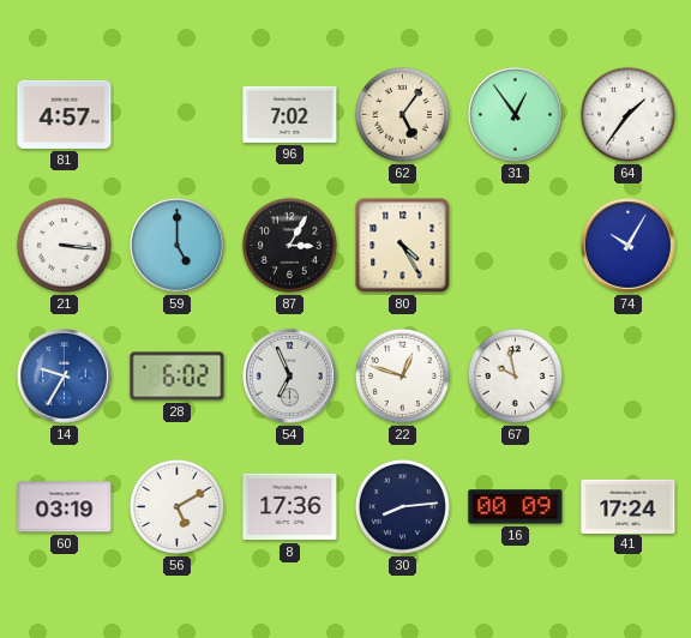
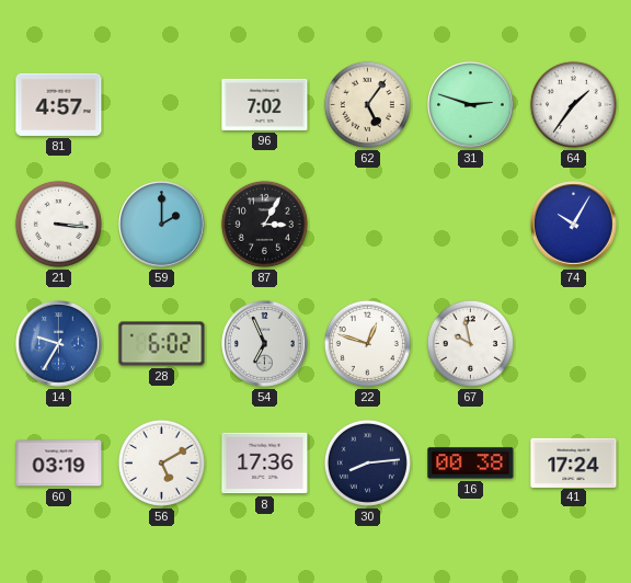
31: 12:54 -> 2:48
59: 5:00 -> 2:00
80: 4:25 -> none
16: 00:09 -> 00:38
